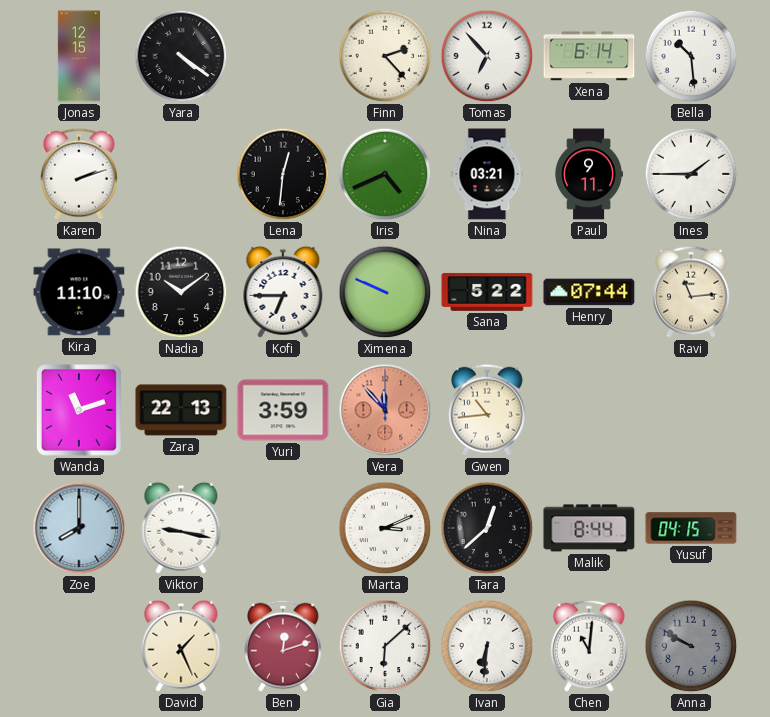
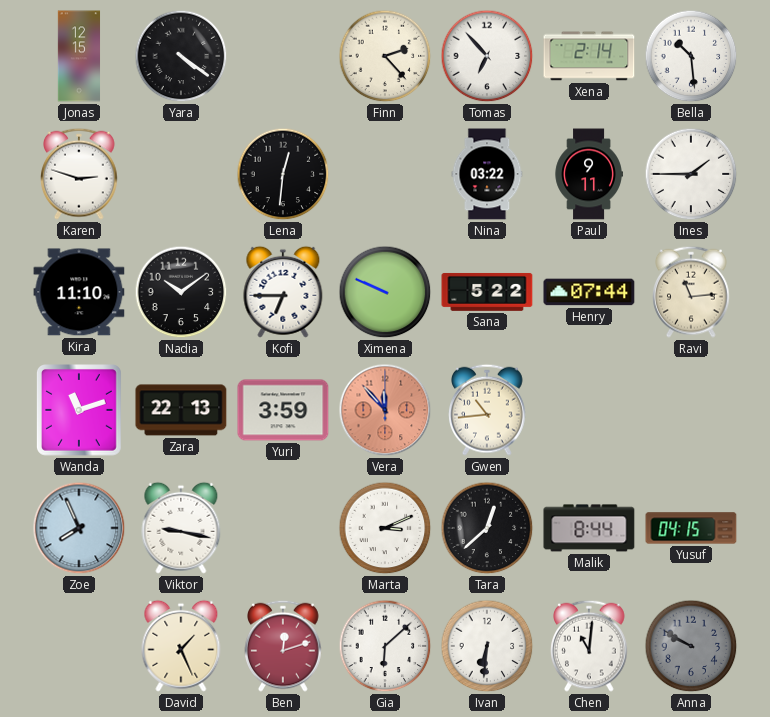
Xena: 6:14 -> 2:14
Karen: 2:12 -> 2:48
Iris: 4:41 -> none
Nina: 03:21 -> 03:22
Zoe: 8:00 -> 7:56
